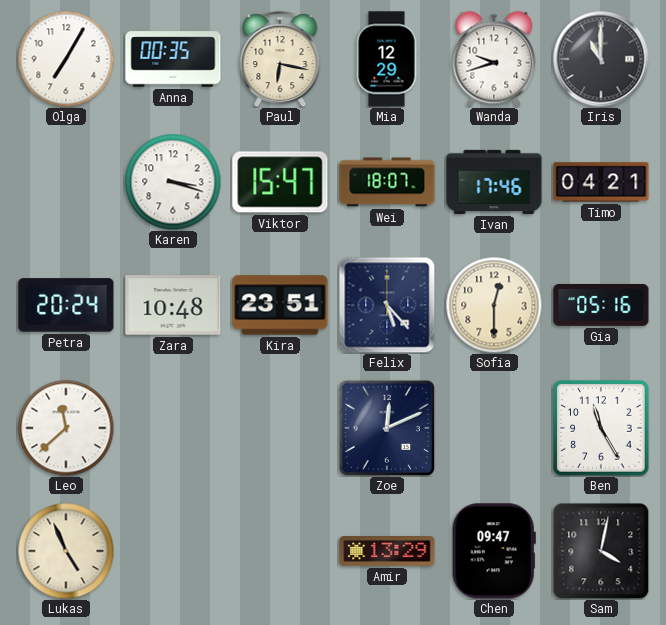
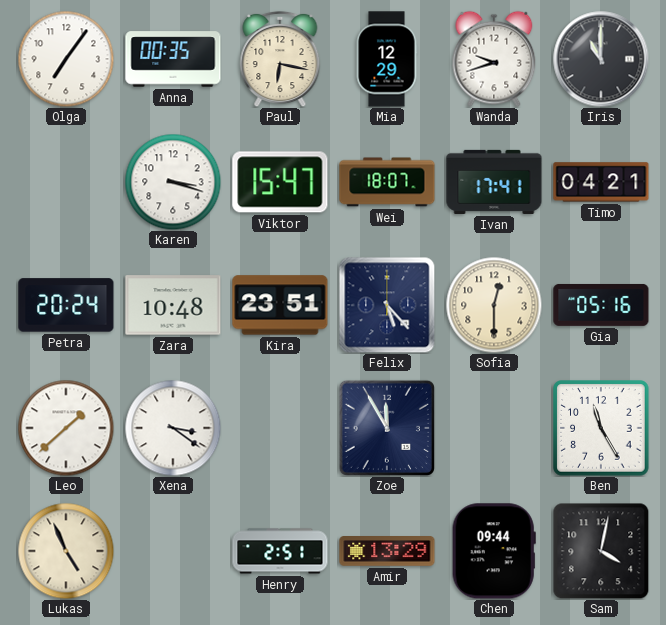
Olga: 7:05 -> 7:06
Ivan: 17:46 -> 17:41
Leo: 11:38 -> 1:38
Xena: none -> 3:21
Zoe: 12:11 -> 11:55
Henry: none -> 2:51
Chen: 09:47 -> 09:44
